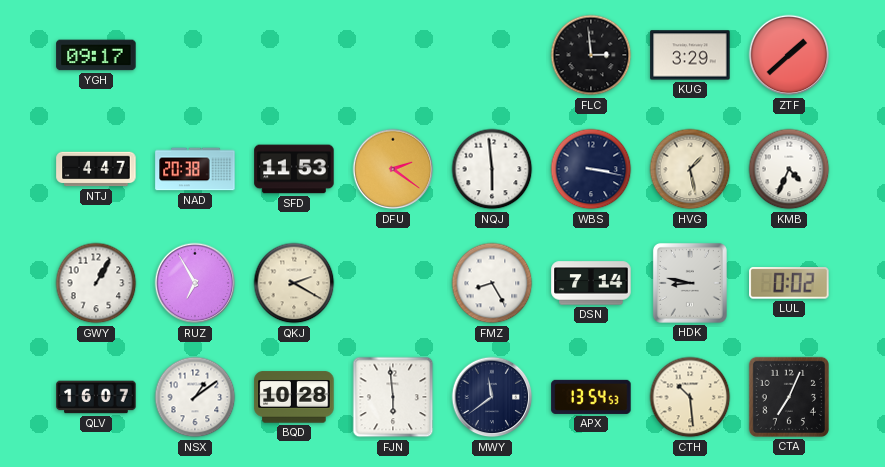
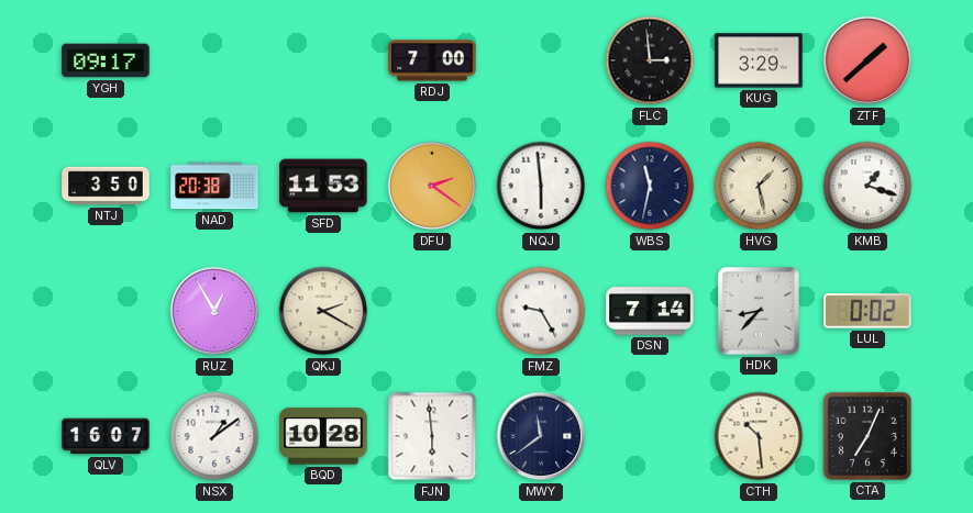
RDJ: none -> 7:00
NTJ: 4:47 -> 3:50
WBS: 3:17 -> 11:32
KMB: 4:34 -> 1:18
GWY: 1:05 -> none
RUZ: 6:55 -> 12:55
FMZ: 8:25 -> 9:25
HDK: 8:47 -> 8:37
APX: 13:54 -> none
